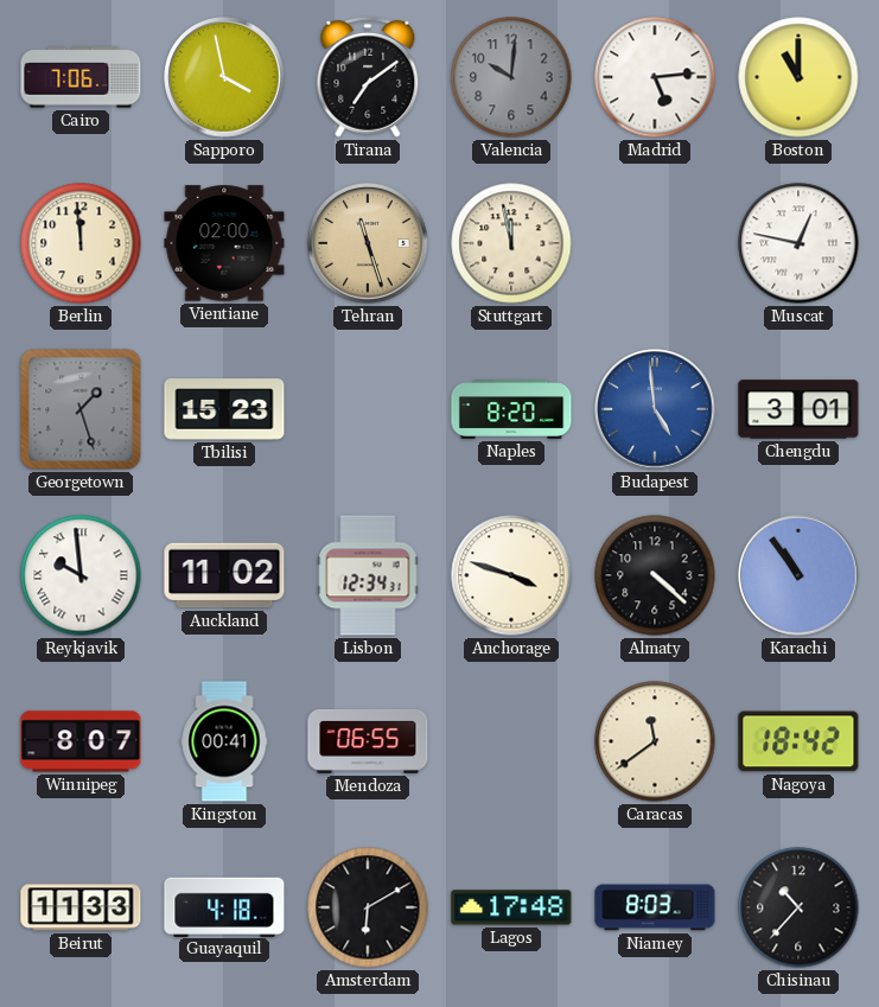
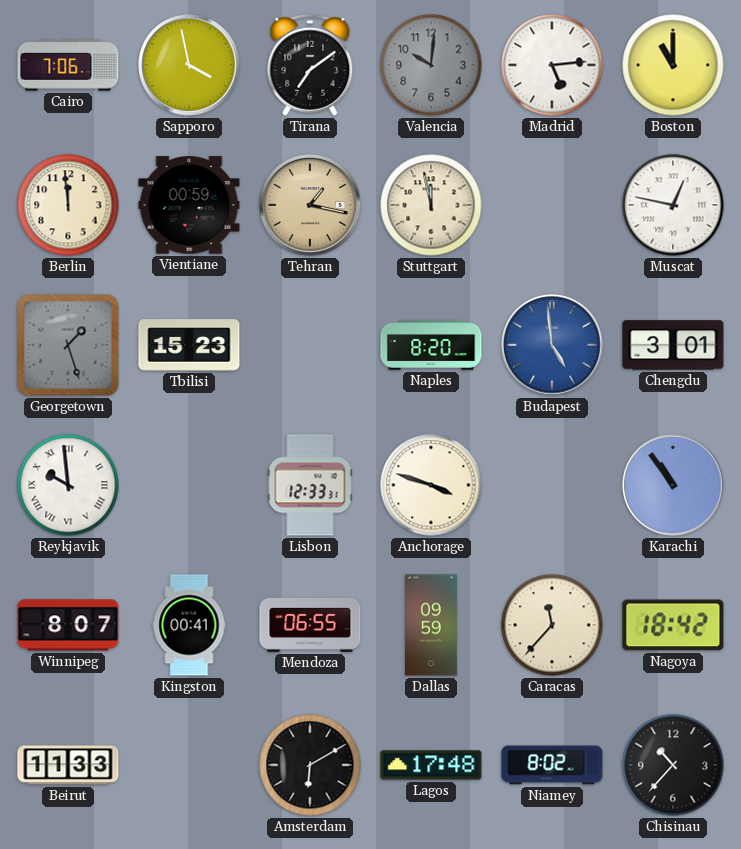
Vientiane: 02:00 -> 00:59
Tehran: 11:27 -> 1:17
Auckland: 11:02 -> none
Lisbon: 12:34 -> 12:33
Almaty: 4:22 -> none
Dallas: none -> 09:59
Caracas: 11:39 -> 11:37
Guayaquil: 4:18 -> none
Niamey: 8:03 -> 8:02
